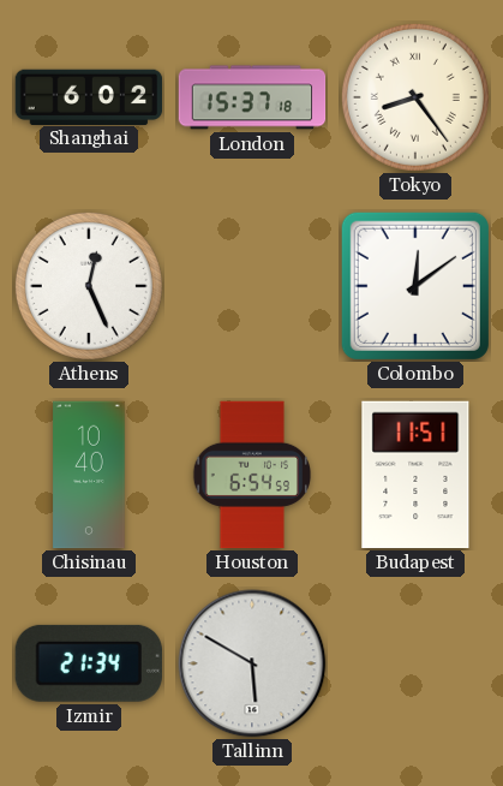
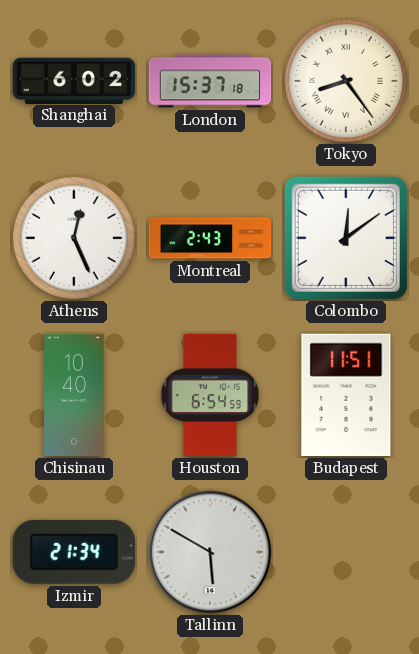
Montreal: none -> 2:43
